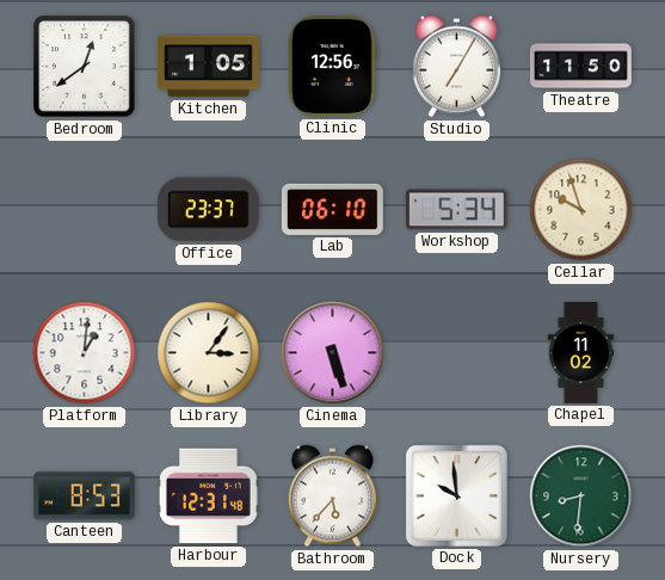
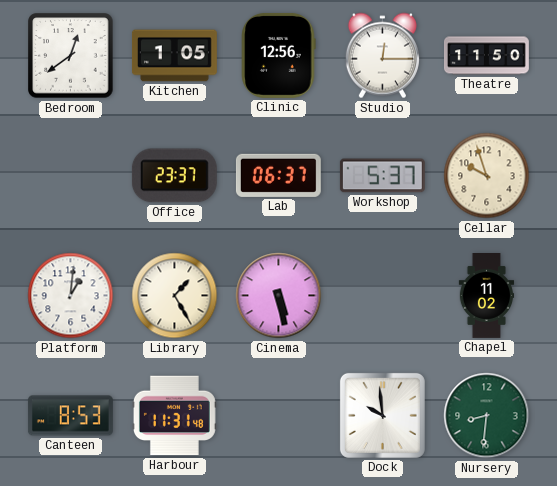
Studio: 7:05 -> 12:15
Lab: 06:10 -> 06:37
Workshop: 5:34 -> 5:37
Library: 3:06 -> 1:25
Cinema: 5:27 -> 5:28
Harbour: 12:31 -> 11:31
Bathroom: 5:37 -> none
